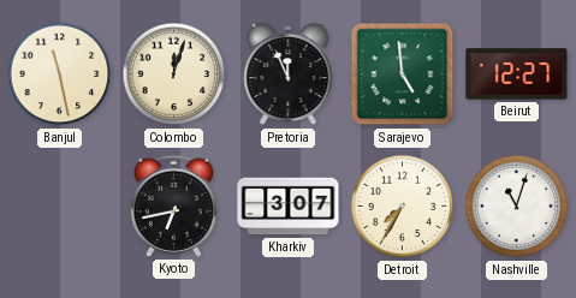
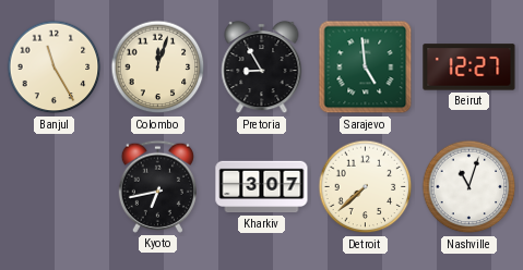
Banjul: 11:28 -> 11:25
Pretoria: 11:56 -> 8:55
Detroit: 7:35 -> 7:38
